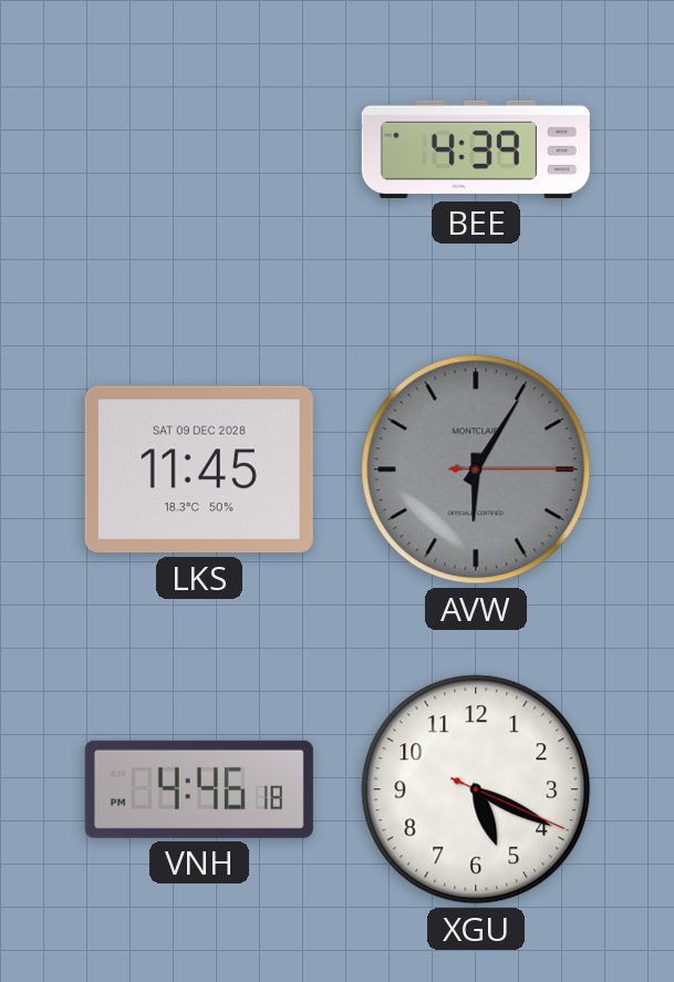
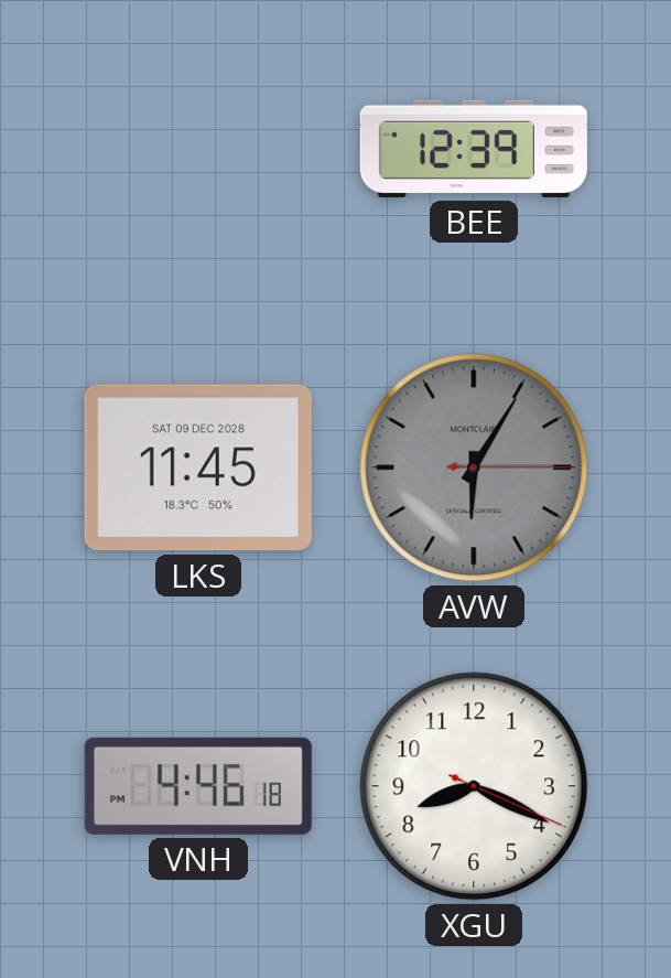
BEE: 4:39 -> 12:39
XGU: 5:19 -> 8:19
